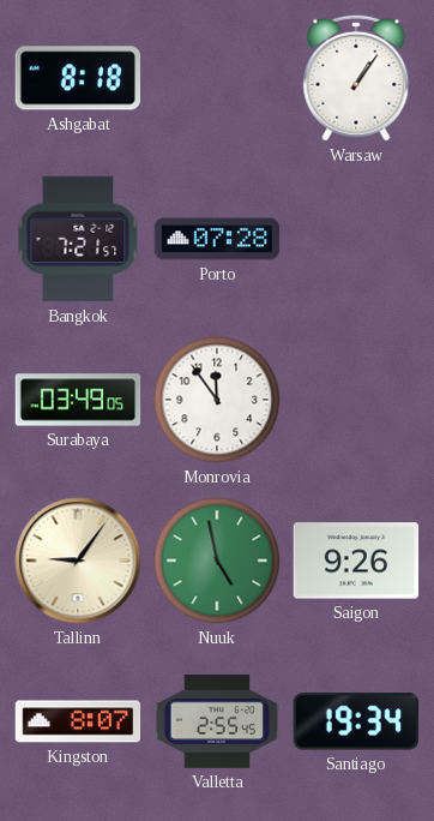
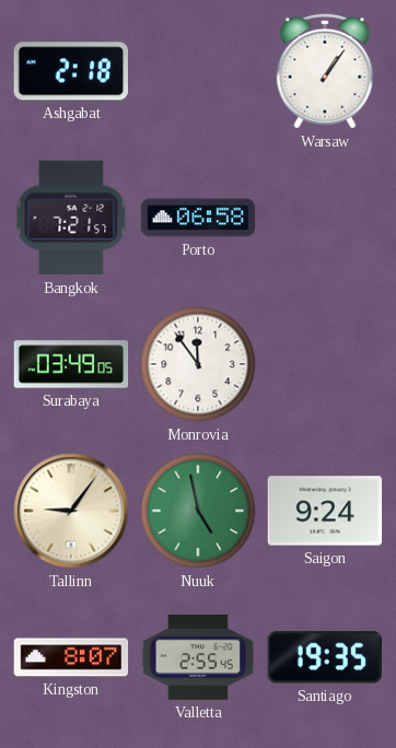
Ashgabat: 8:18 -> 2:18
Porto: 07:28 -> 06:58
Saigon: 9:26 -> 9:24
Santiago: 19:34 -> 19:35
